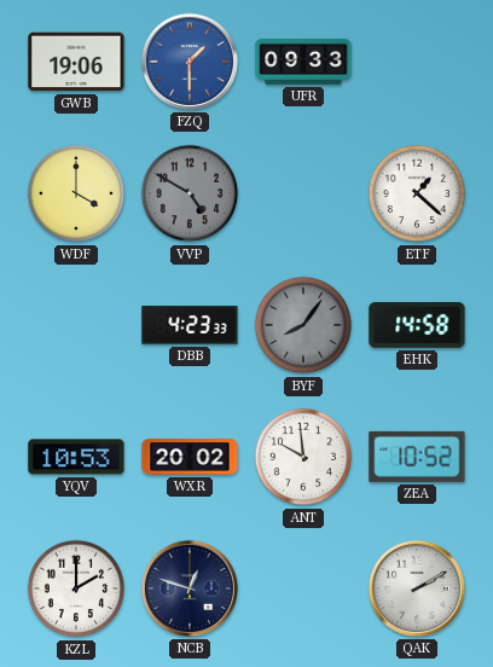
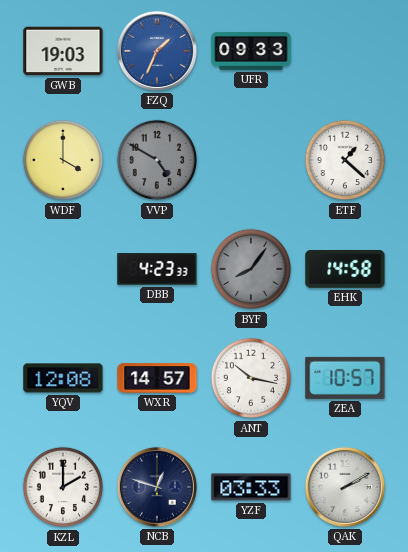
GWB: 19:06 -> 19:03
FZQ: 1:30 -> 1:34
YQV: 10:53 -> 12:08
WXR: 20:02 -> 14:57
ANT: 9:59 -> 10:17
ZEA: 10:52 -> 10:57
YZF: none -> 03:33
